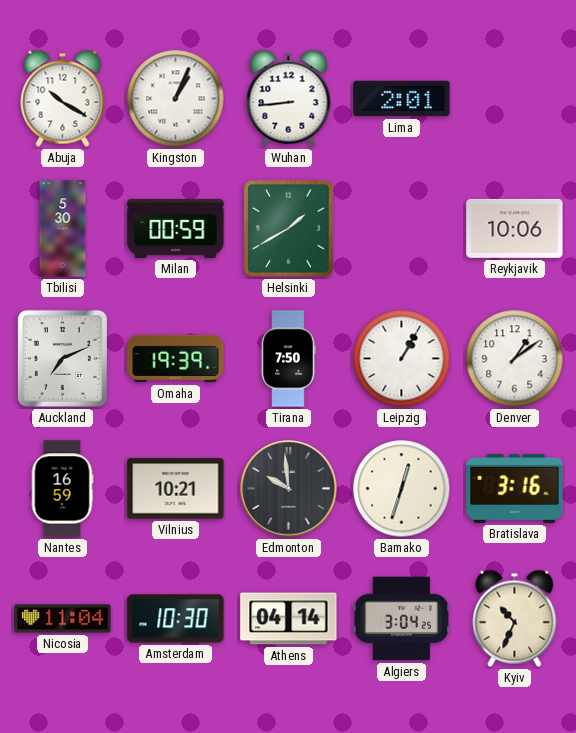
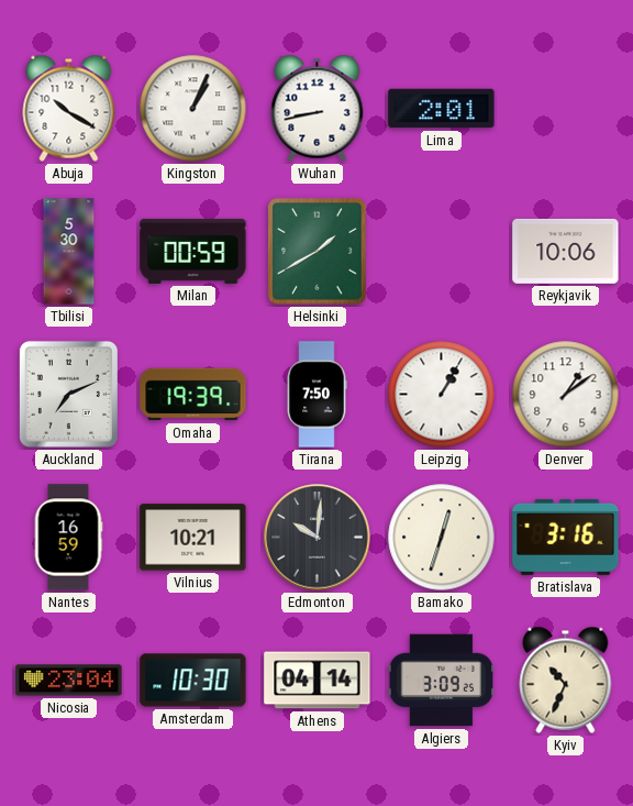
Wuhan: 8:44 -> 8:43
Edmonton: 9:59 -> 10:01
Nicosia: 11:04 -> 23:04
Algiers: 3:04 -> 3:09
